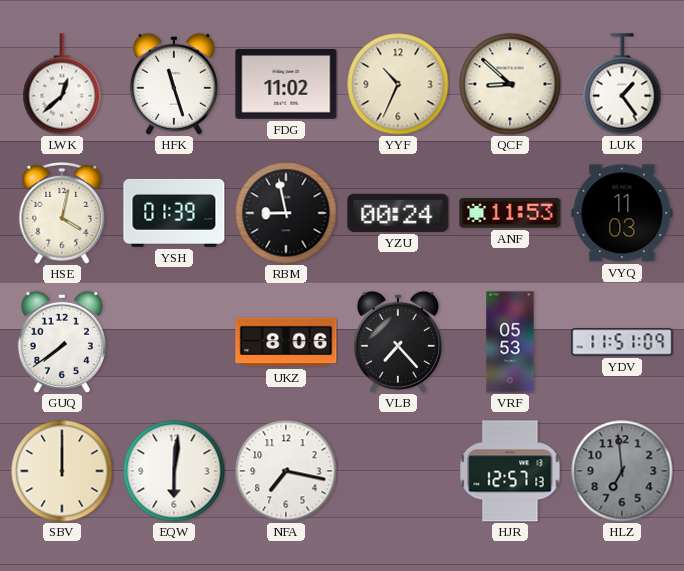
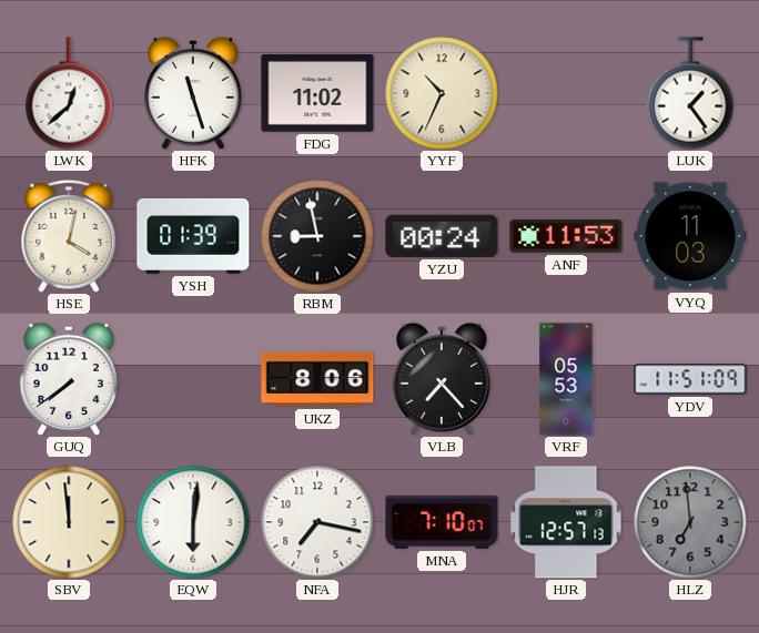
QCF: 8:52 -> none
SBV: 12:00 -> 11:59
MNA: none -> 7:10
